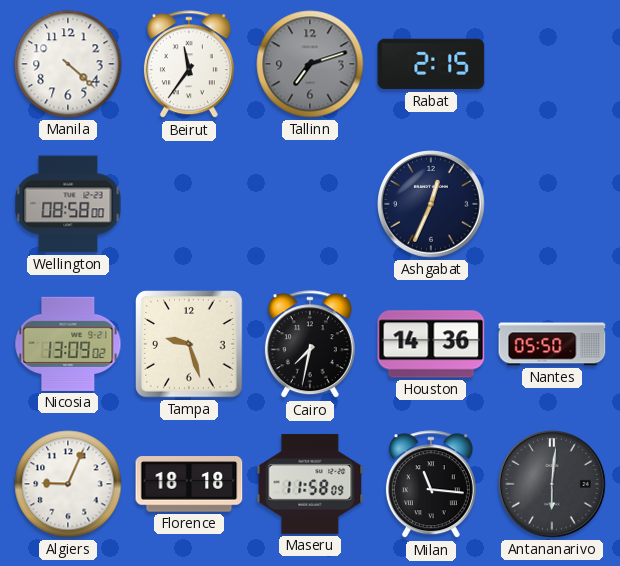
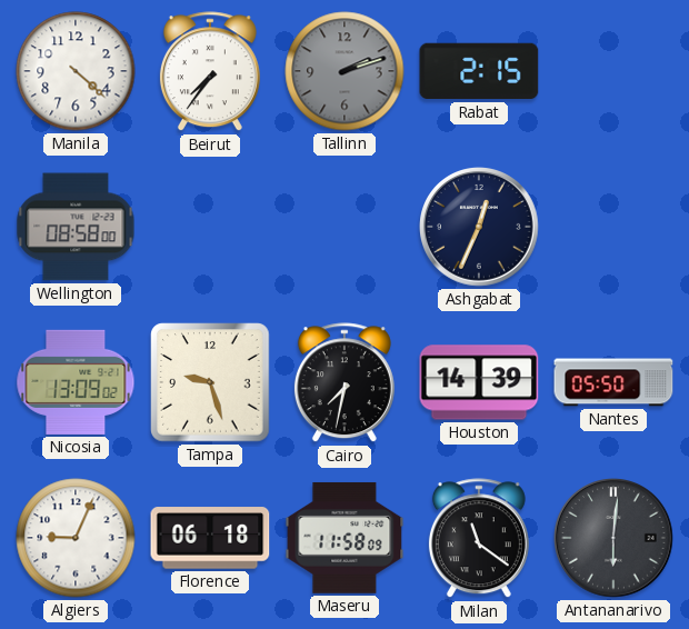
Beirut: 11:36 -> 7:36
Tallinn: 7:12 -> 2:12
Houston: 14:36 -> 14:39
Florence: 18:18 -> 06:18
Milan: 11:16 -> 11:21
